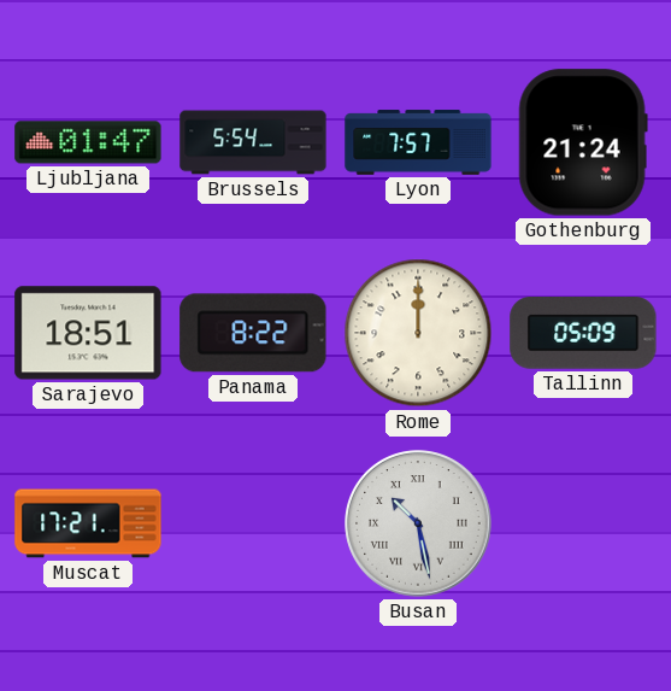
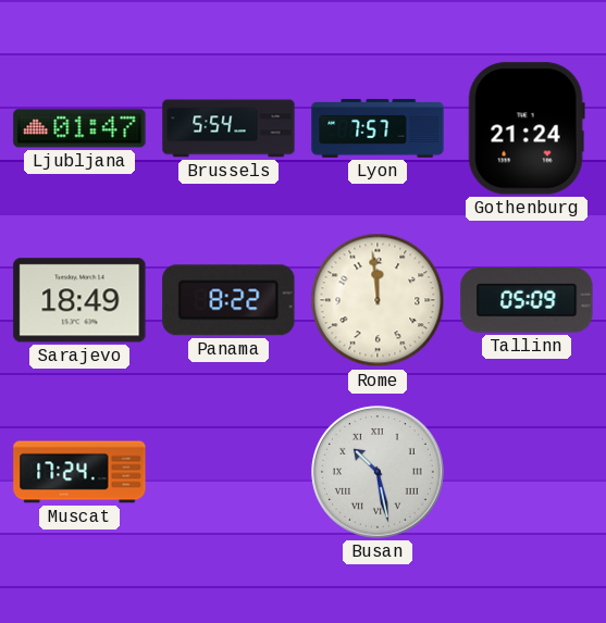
Sarajevo: 18:51 -> 18:49
Rome: 12:00 -> 11:59
Muscat: 17:21 -> 17:24
